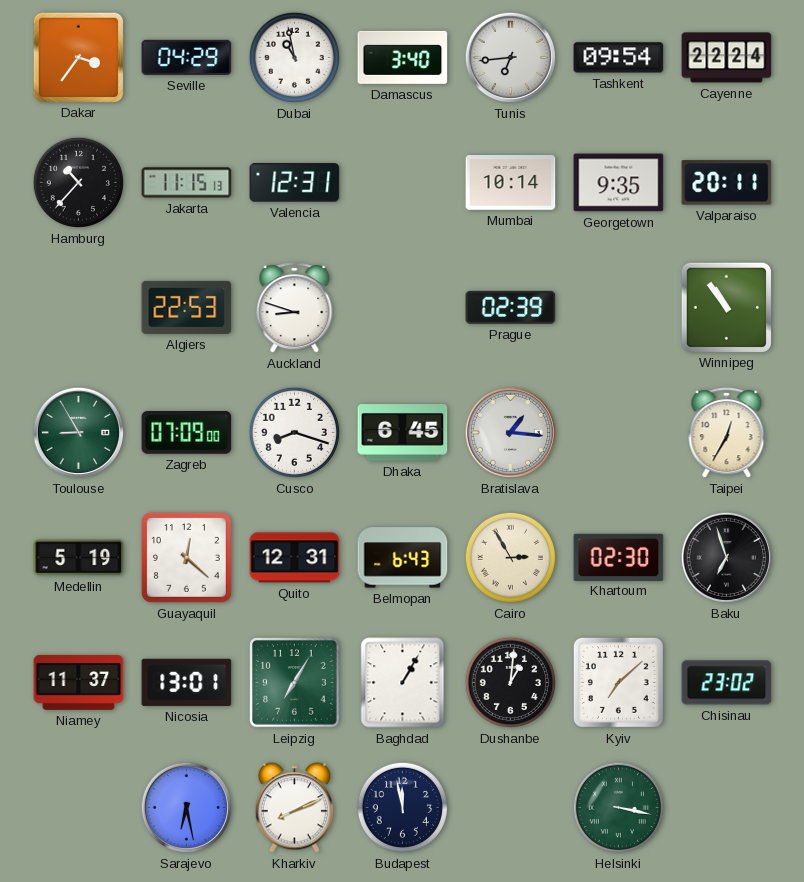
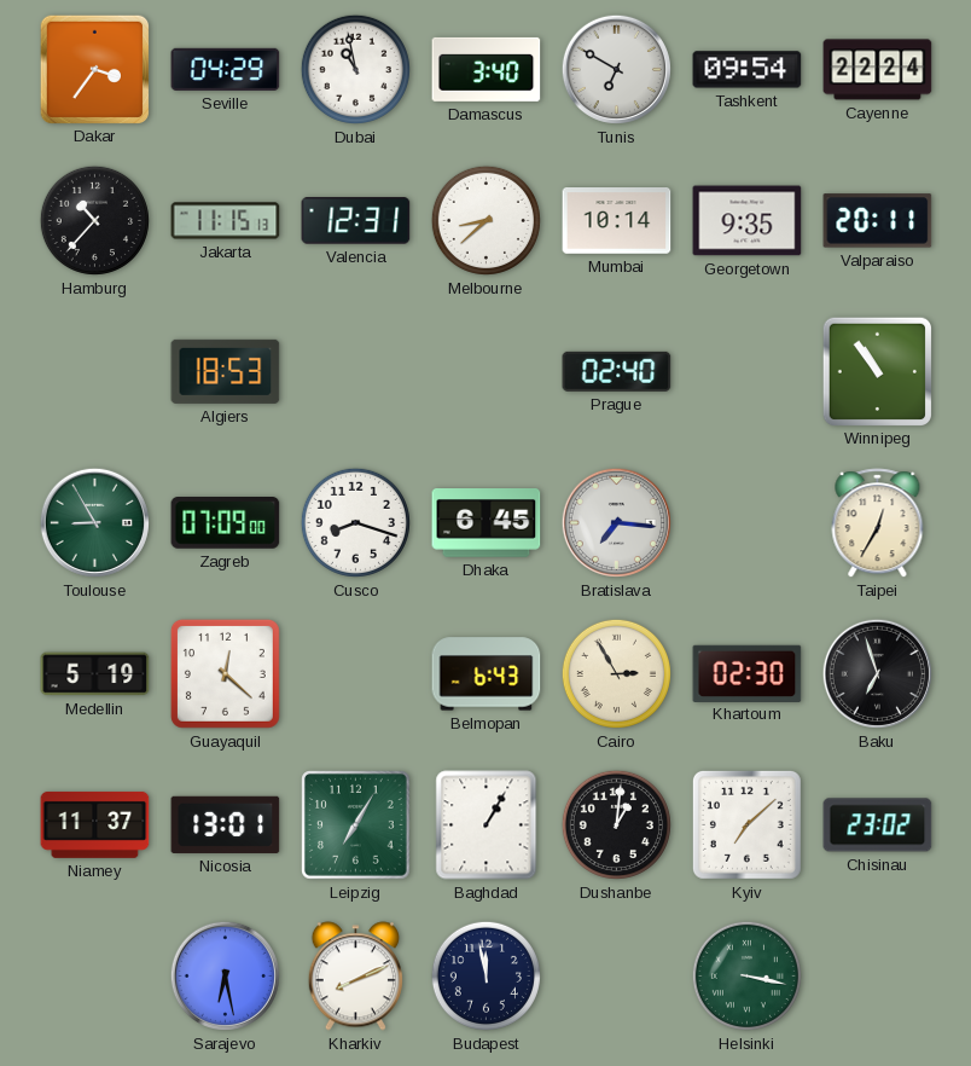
Tunis: 6:44 -> 6:50
Melbourne: none -> 8:38
Algiers: 22:53 -> 18:53
Auckland: 8:48 -> none
Prague: 02:39 -> 02:40
Bratislava: 1:16 -> 7:16
Quito: 12:31 -> none
